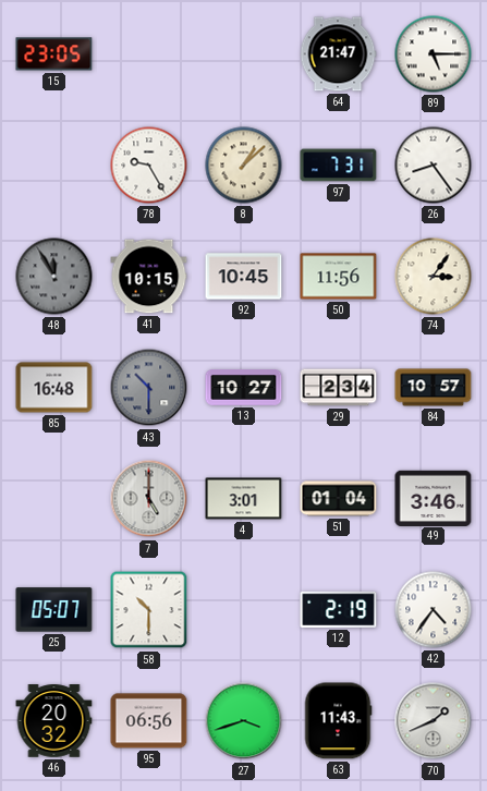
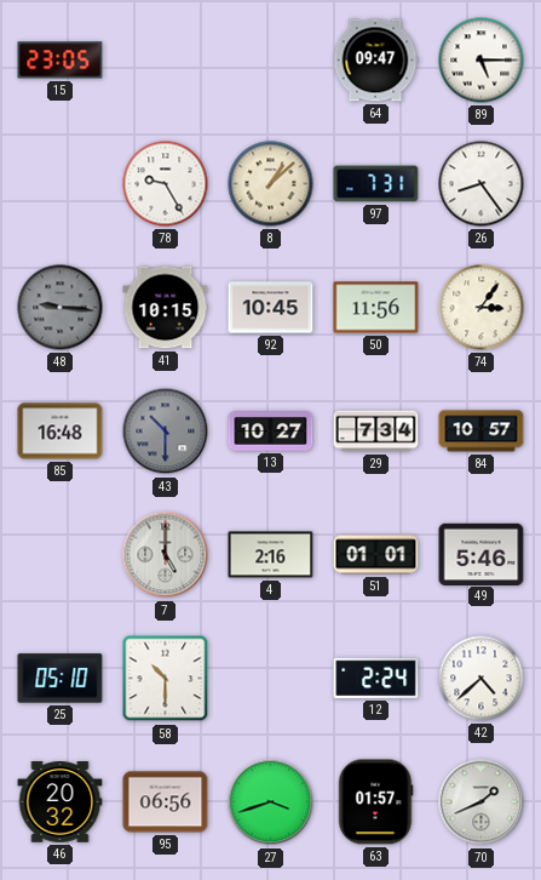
64: 21:47 -> 09:47
48: 11:55 -> 9:16
29: 2:34 -> 7:34
4: 3:01 -> 2:16
51: 01:04 -> 01:01
49: 3:46 -> 5:46
25: 05:07 -> 05:10
12: 2:19 -> 2:24
42: 4:36 -> 4:38
63: 11:43 -> 01:57
